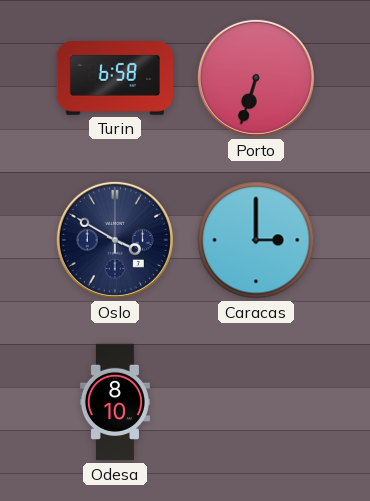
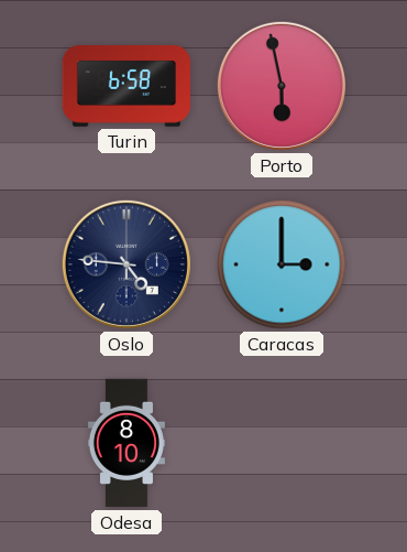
Porto: 6:33 -> 5:58
Oslo: 3:50 -> 4:46
